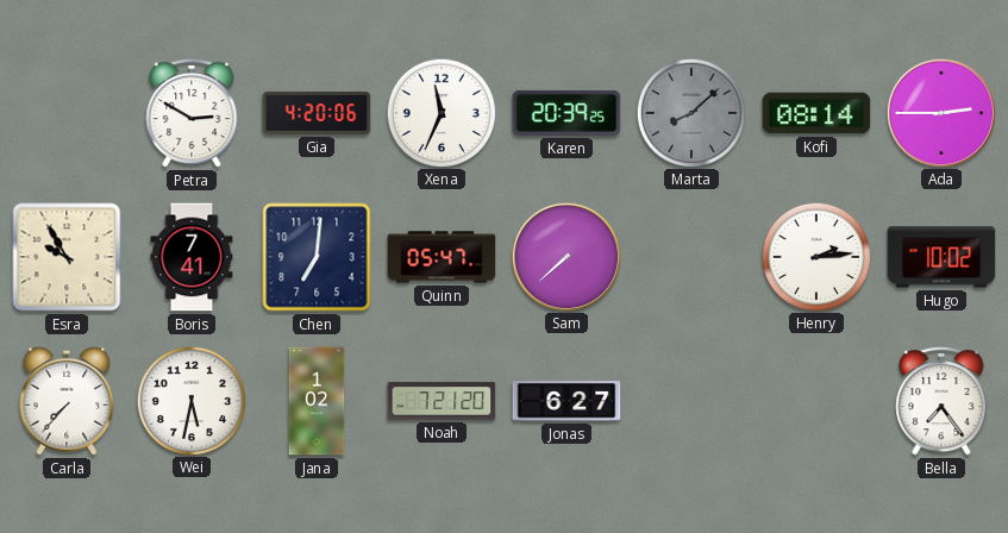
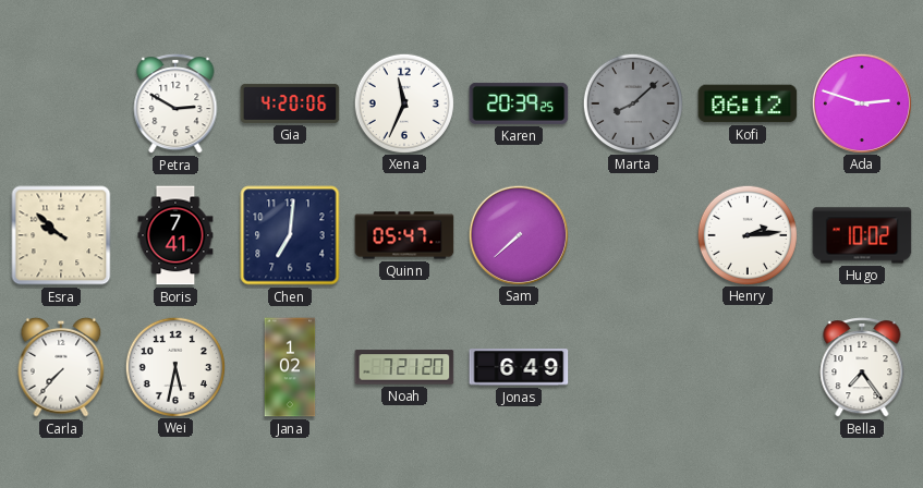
Kofi: 08:14 -> 06:12
Ada: 2:45 -> 2:48
Esra: 9:55 -> 9:52
Jonas: 6:27 -> 6:49
